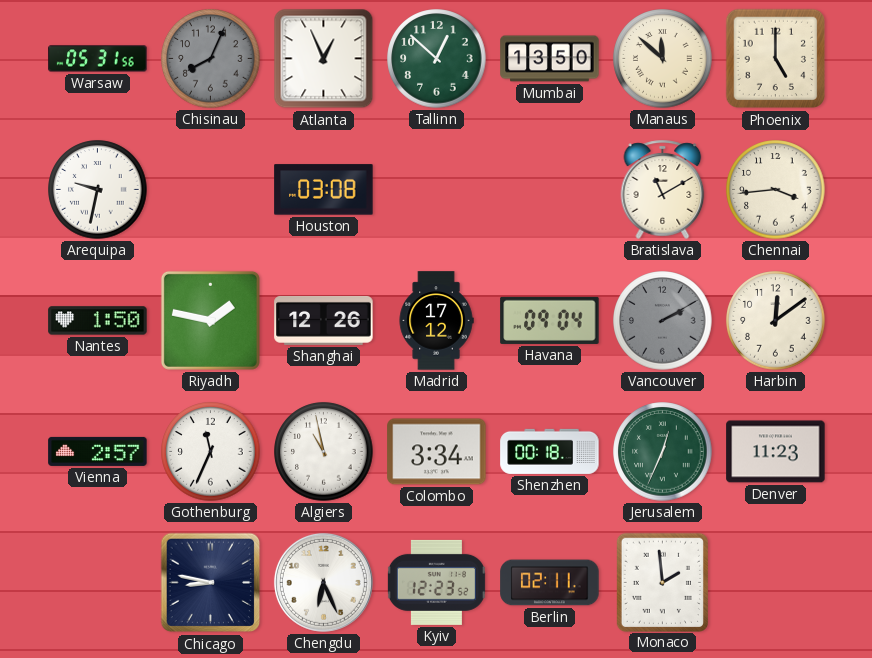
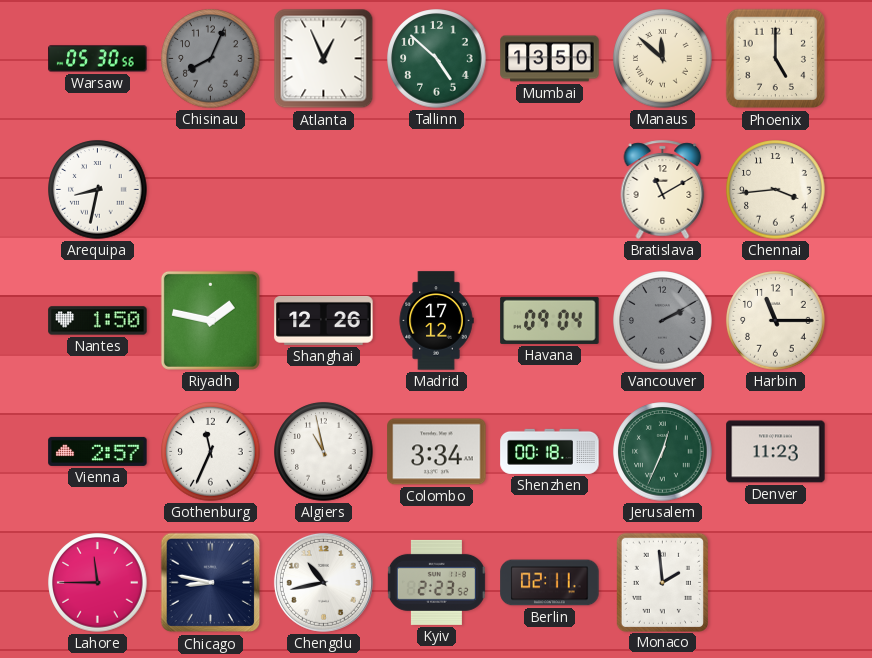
Warsaw: 05:31 -> 05:30
Tallinn: 12:52 -> 4:52
Arequipa: 9:32 -> 8:32
Houston: 03:08 -> none
Harbin: 12:09 -> 11:15
Lahore: none -> 11:45
Chengdu: 6:26 -> 10:43
Kyiv: 12:23 -> 2:23
